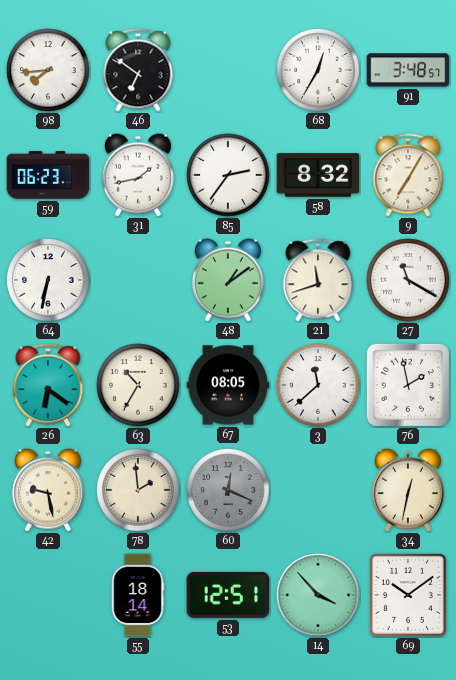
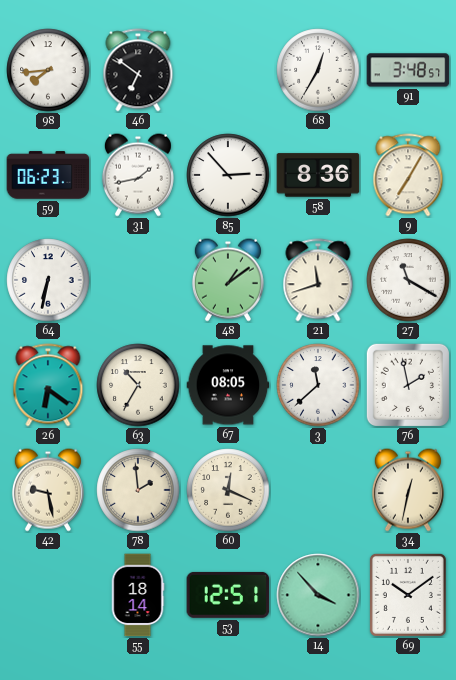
85: 2:36 -> 2:53
58: 8:32 -> 8:36
60 dial: grey -> cream
